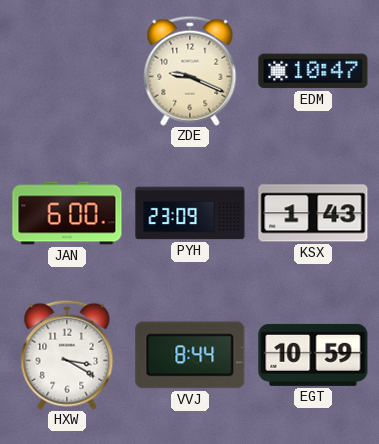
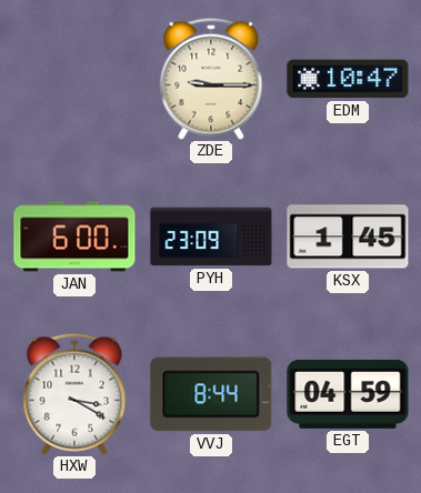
ZDE: 9:19 -> 9:15
KSX: 1:43 -> 1:45
EGT: 10:59 -> 04:59
